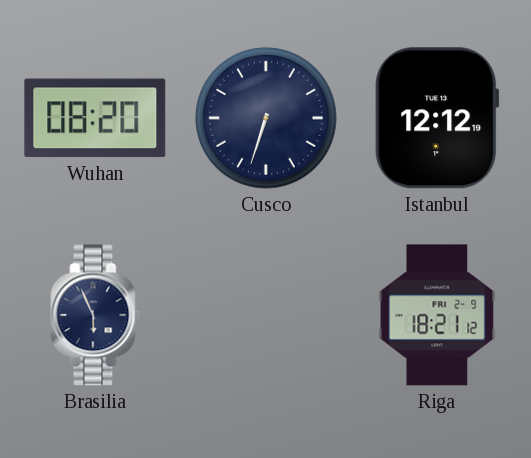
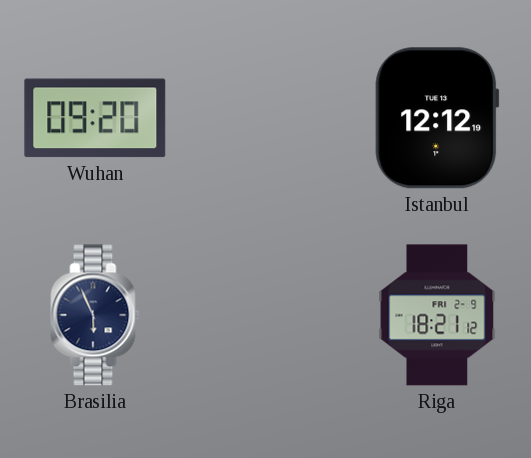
Wuhan: 08:20 -> 09:20
Cusco: 6:33 -> none
